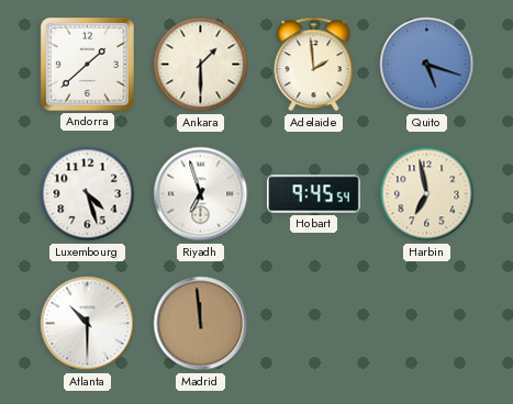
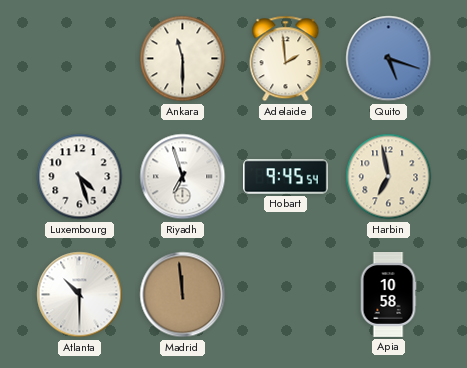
Andorra: 1:38 -> none
Ankara: 1:30 -> 11:30
Apia: none -> 10:58
